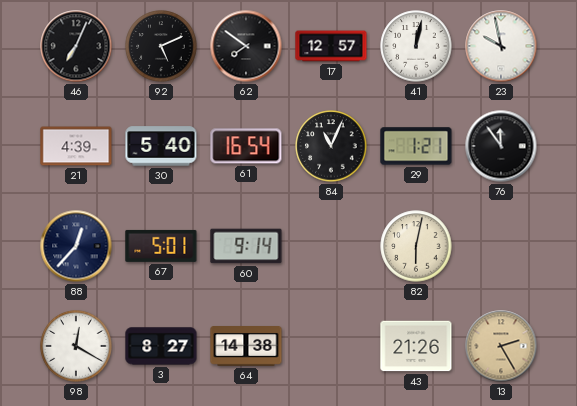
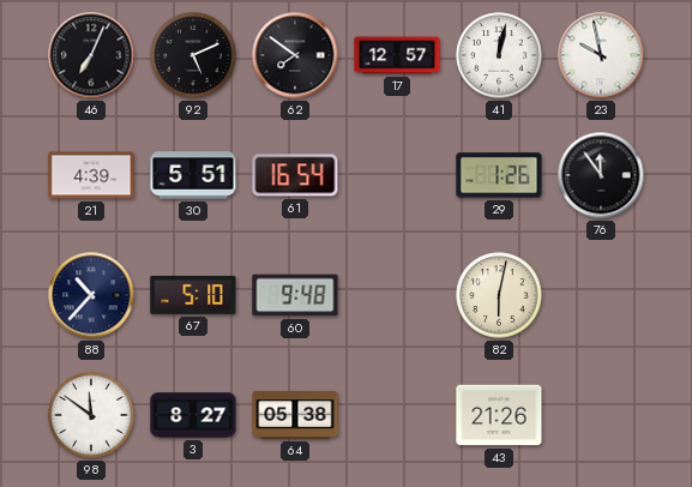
30: 5:40 -> 5:51
84: 11:04 -> none
29: 1:21 -> 1:26
88: 12:37 -> 10:37
67: 5:01 -> 5:10
60: 9:14 -> 9:48
98: 12:20 -> 11:51
64: 14:38 -> 05:38
13: 2:25 -> none
